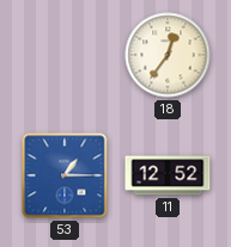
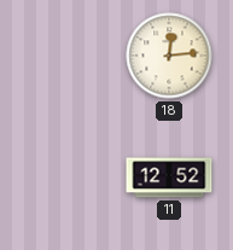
18: 12:36 -> 12:14
53: 1:15 -> none
